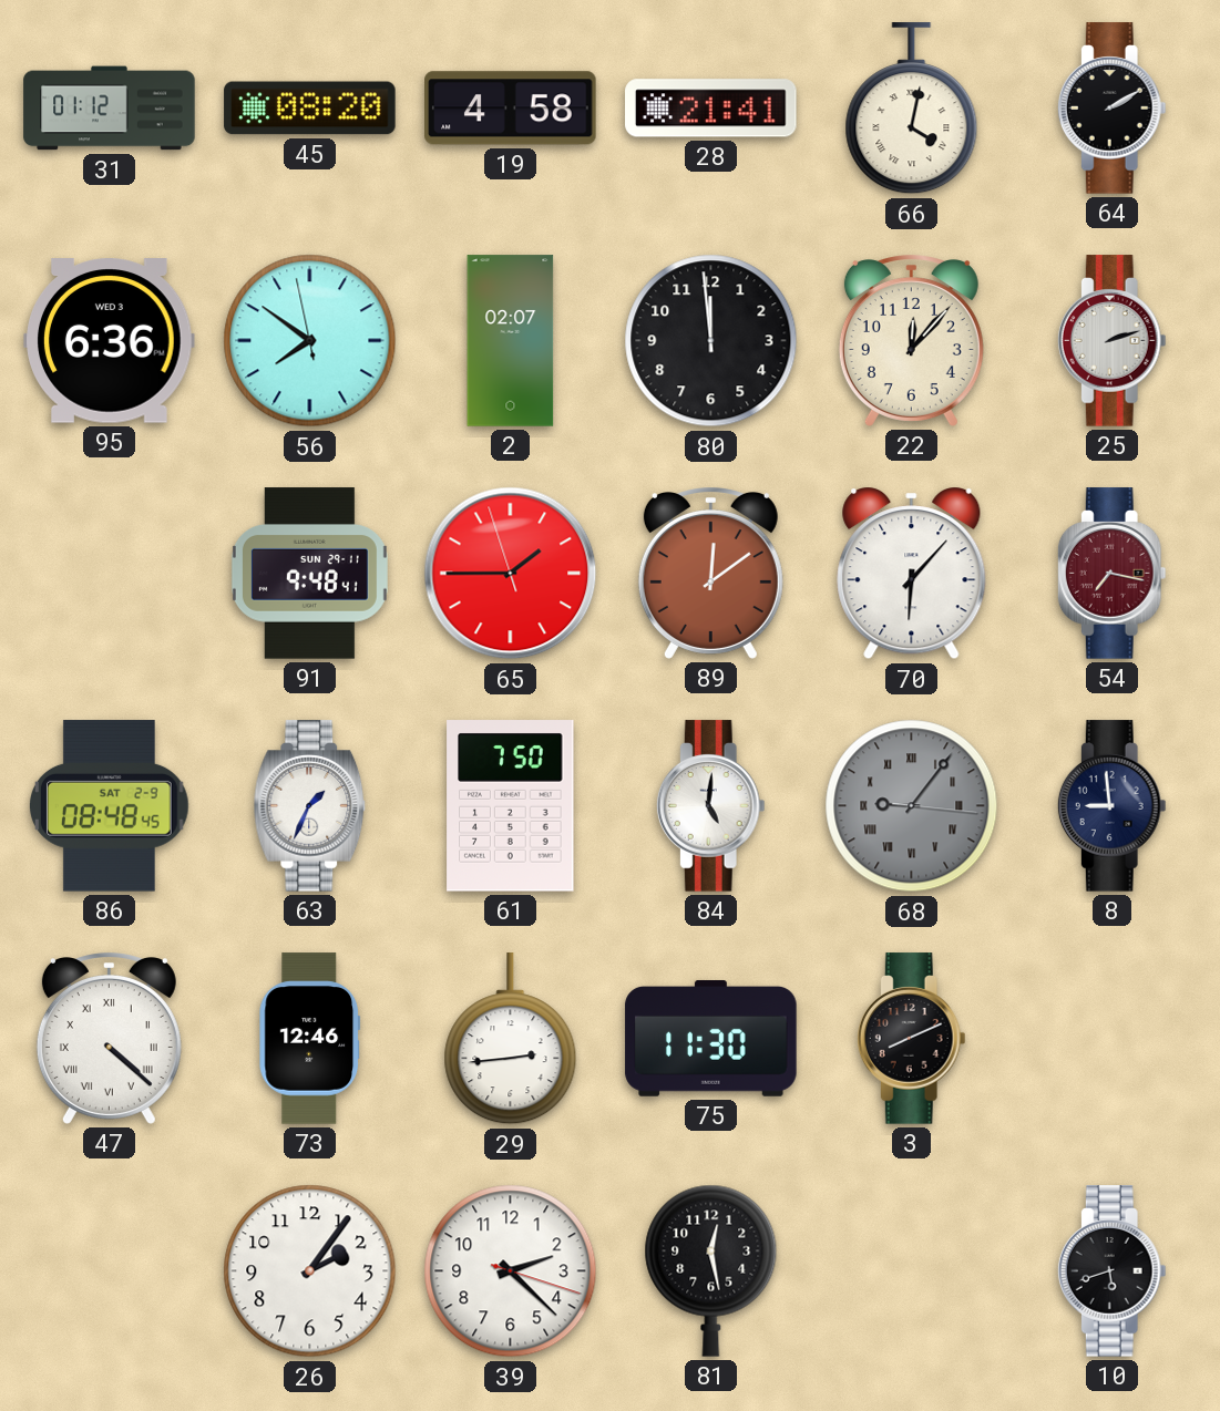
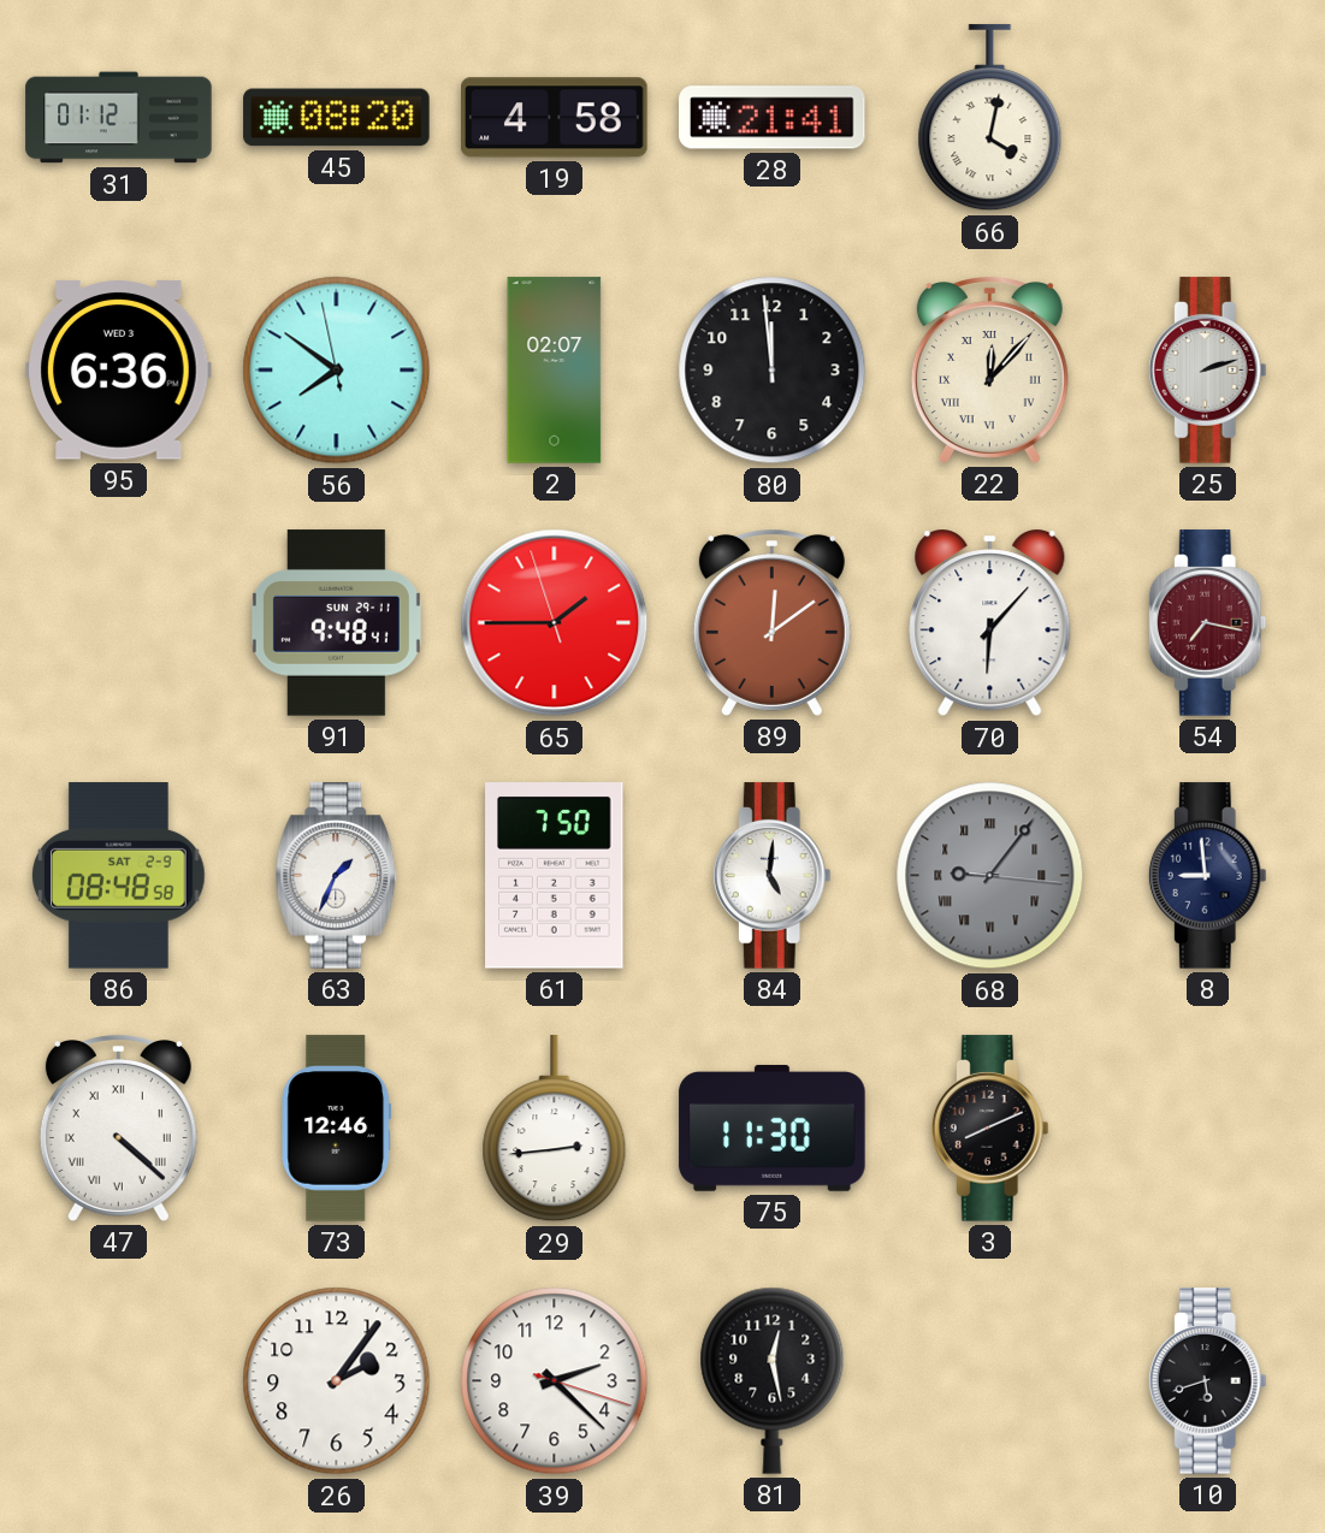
64: 2:10 -> none
22 numerals: Arabic -> Roman
86: 08:48:45 -> 08:48:58
